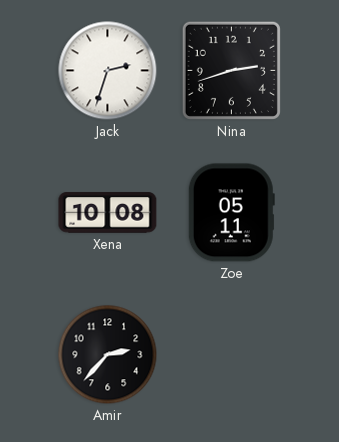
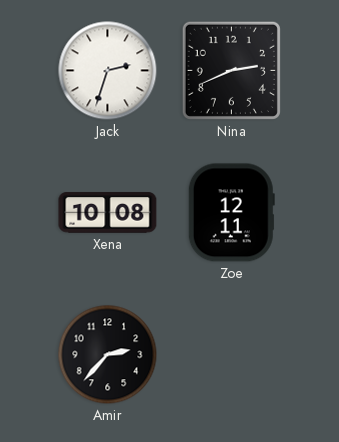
Nina: 2:42 -> 2:41
Zoe: 05:11 -> 12:11
